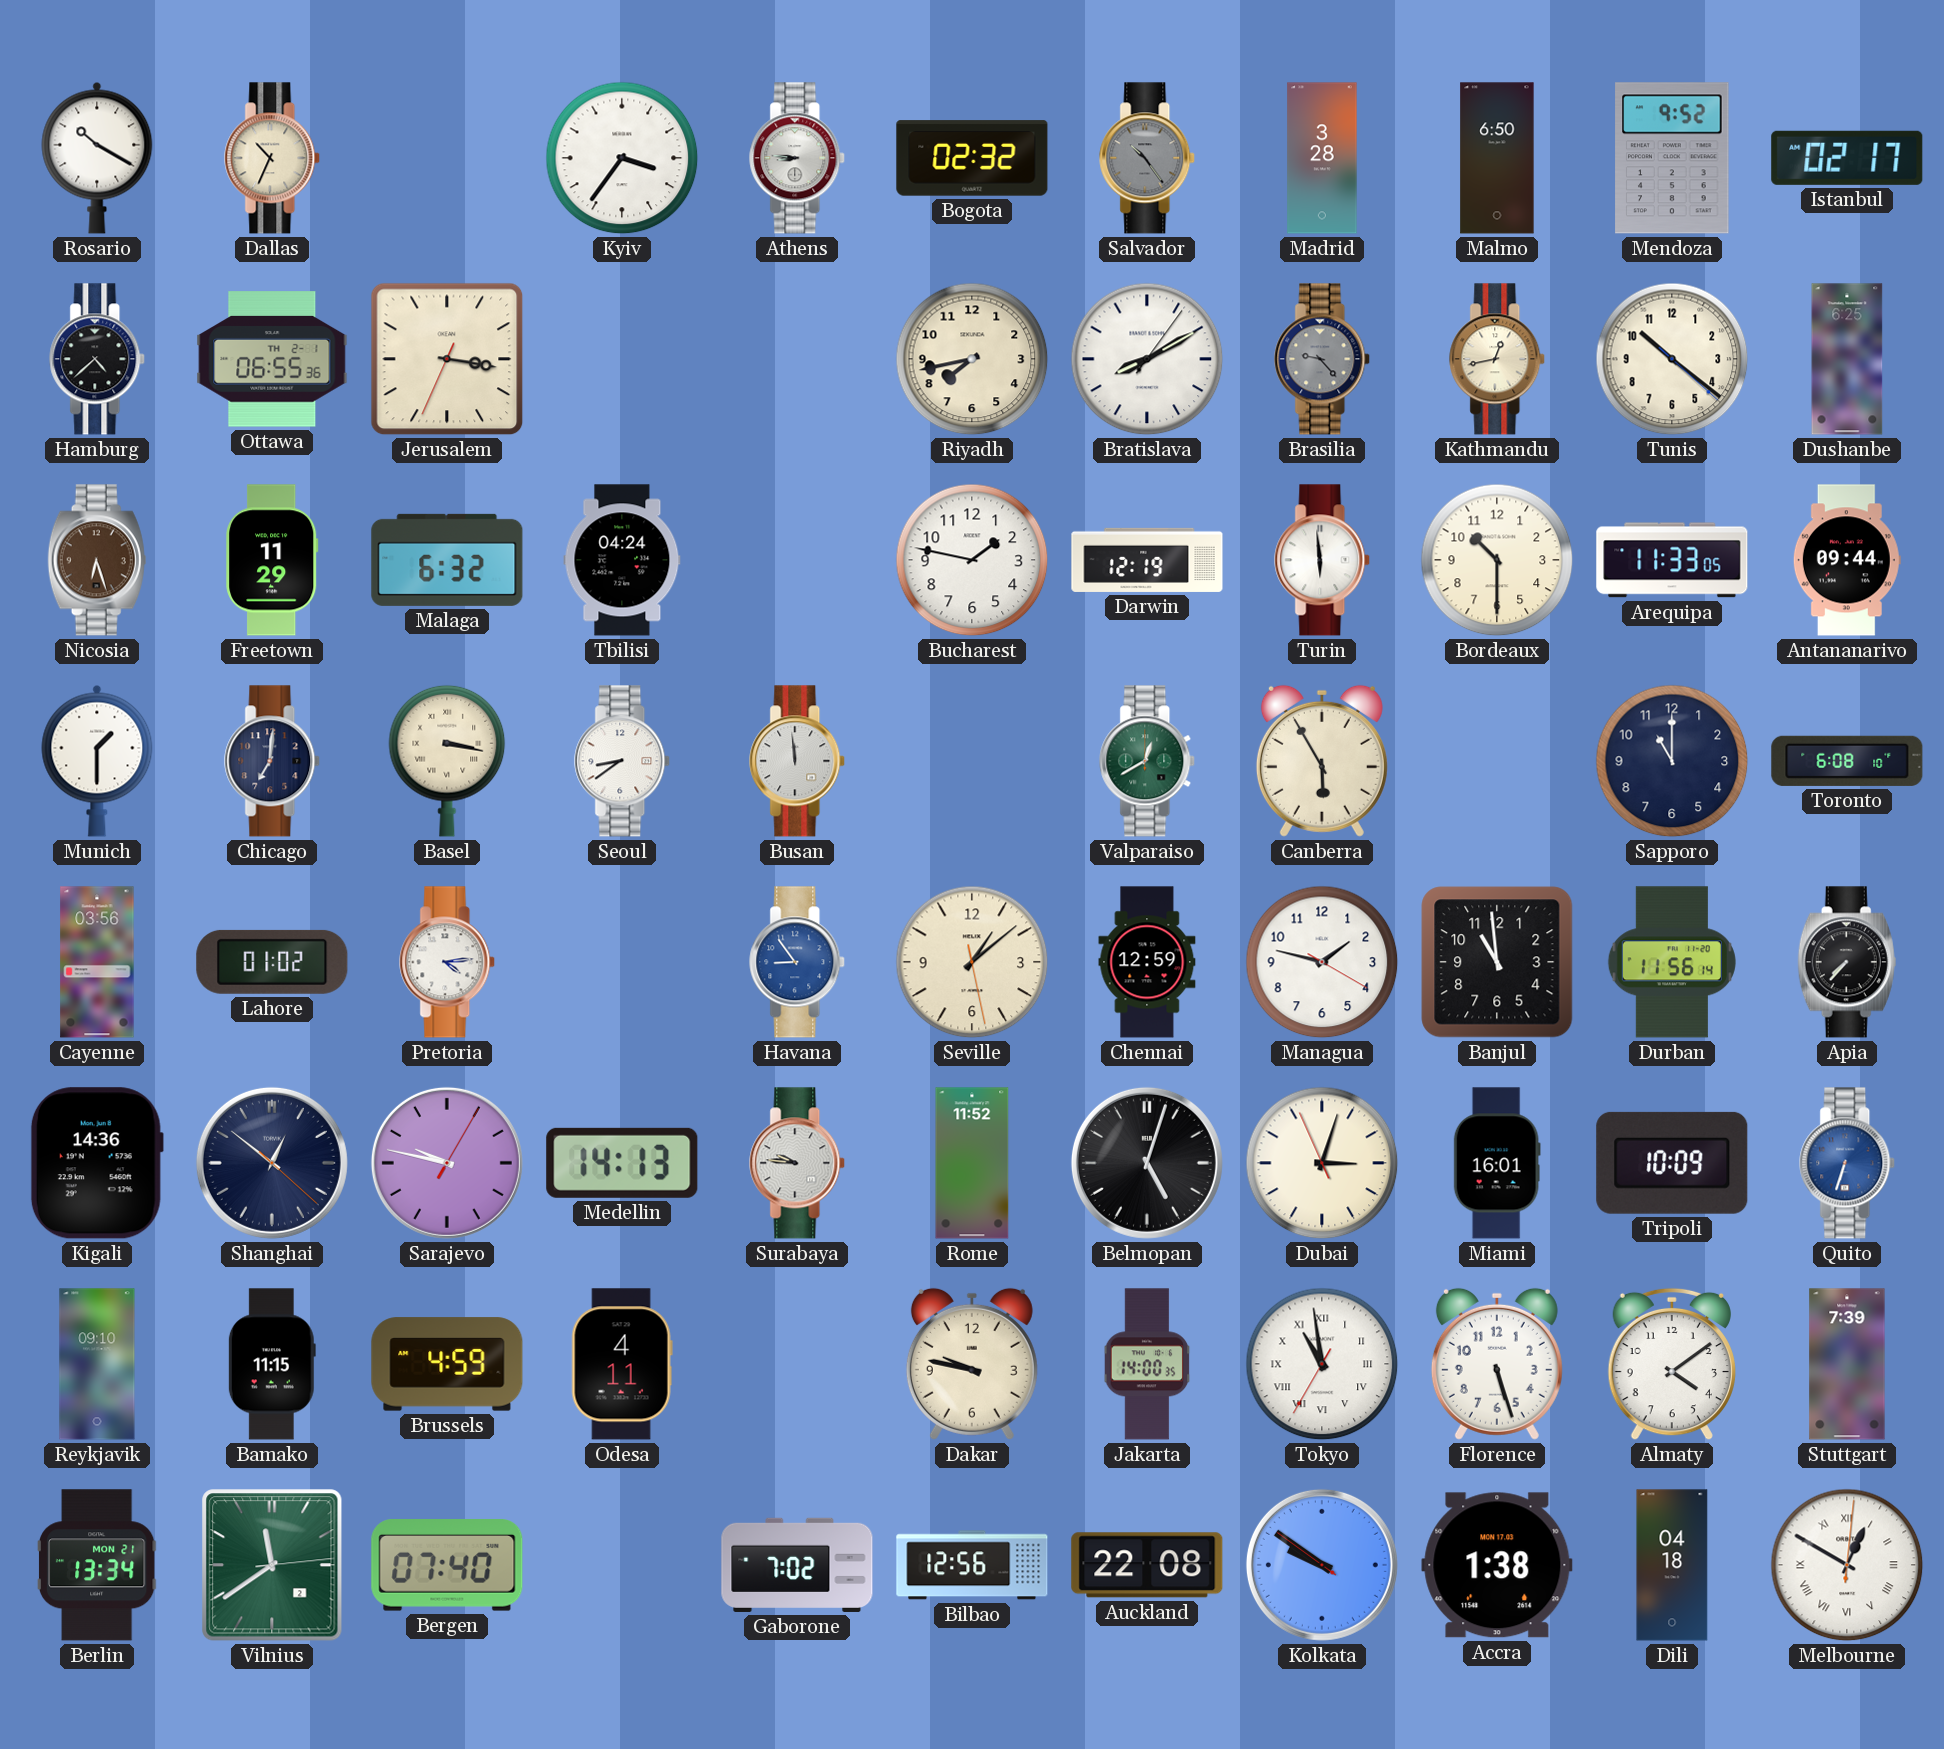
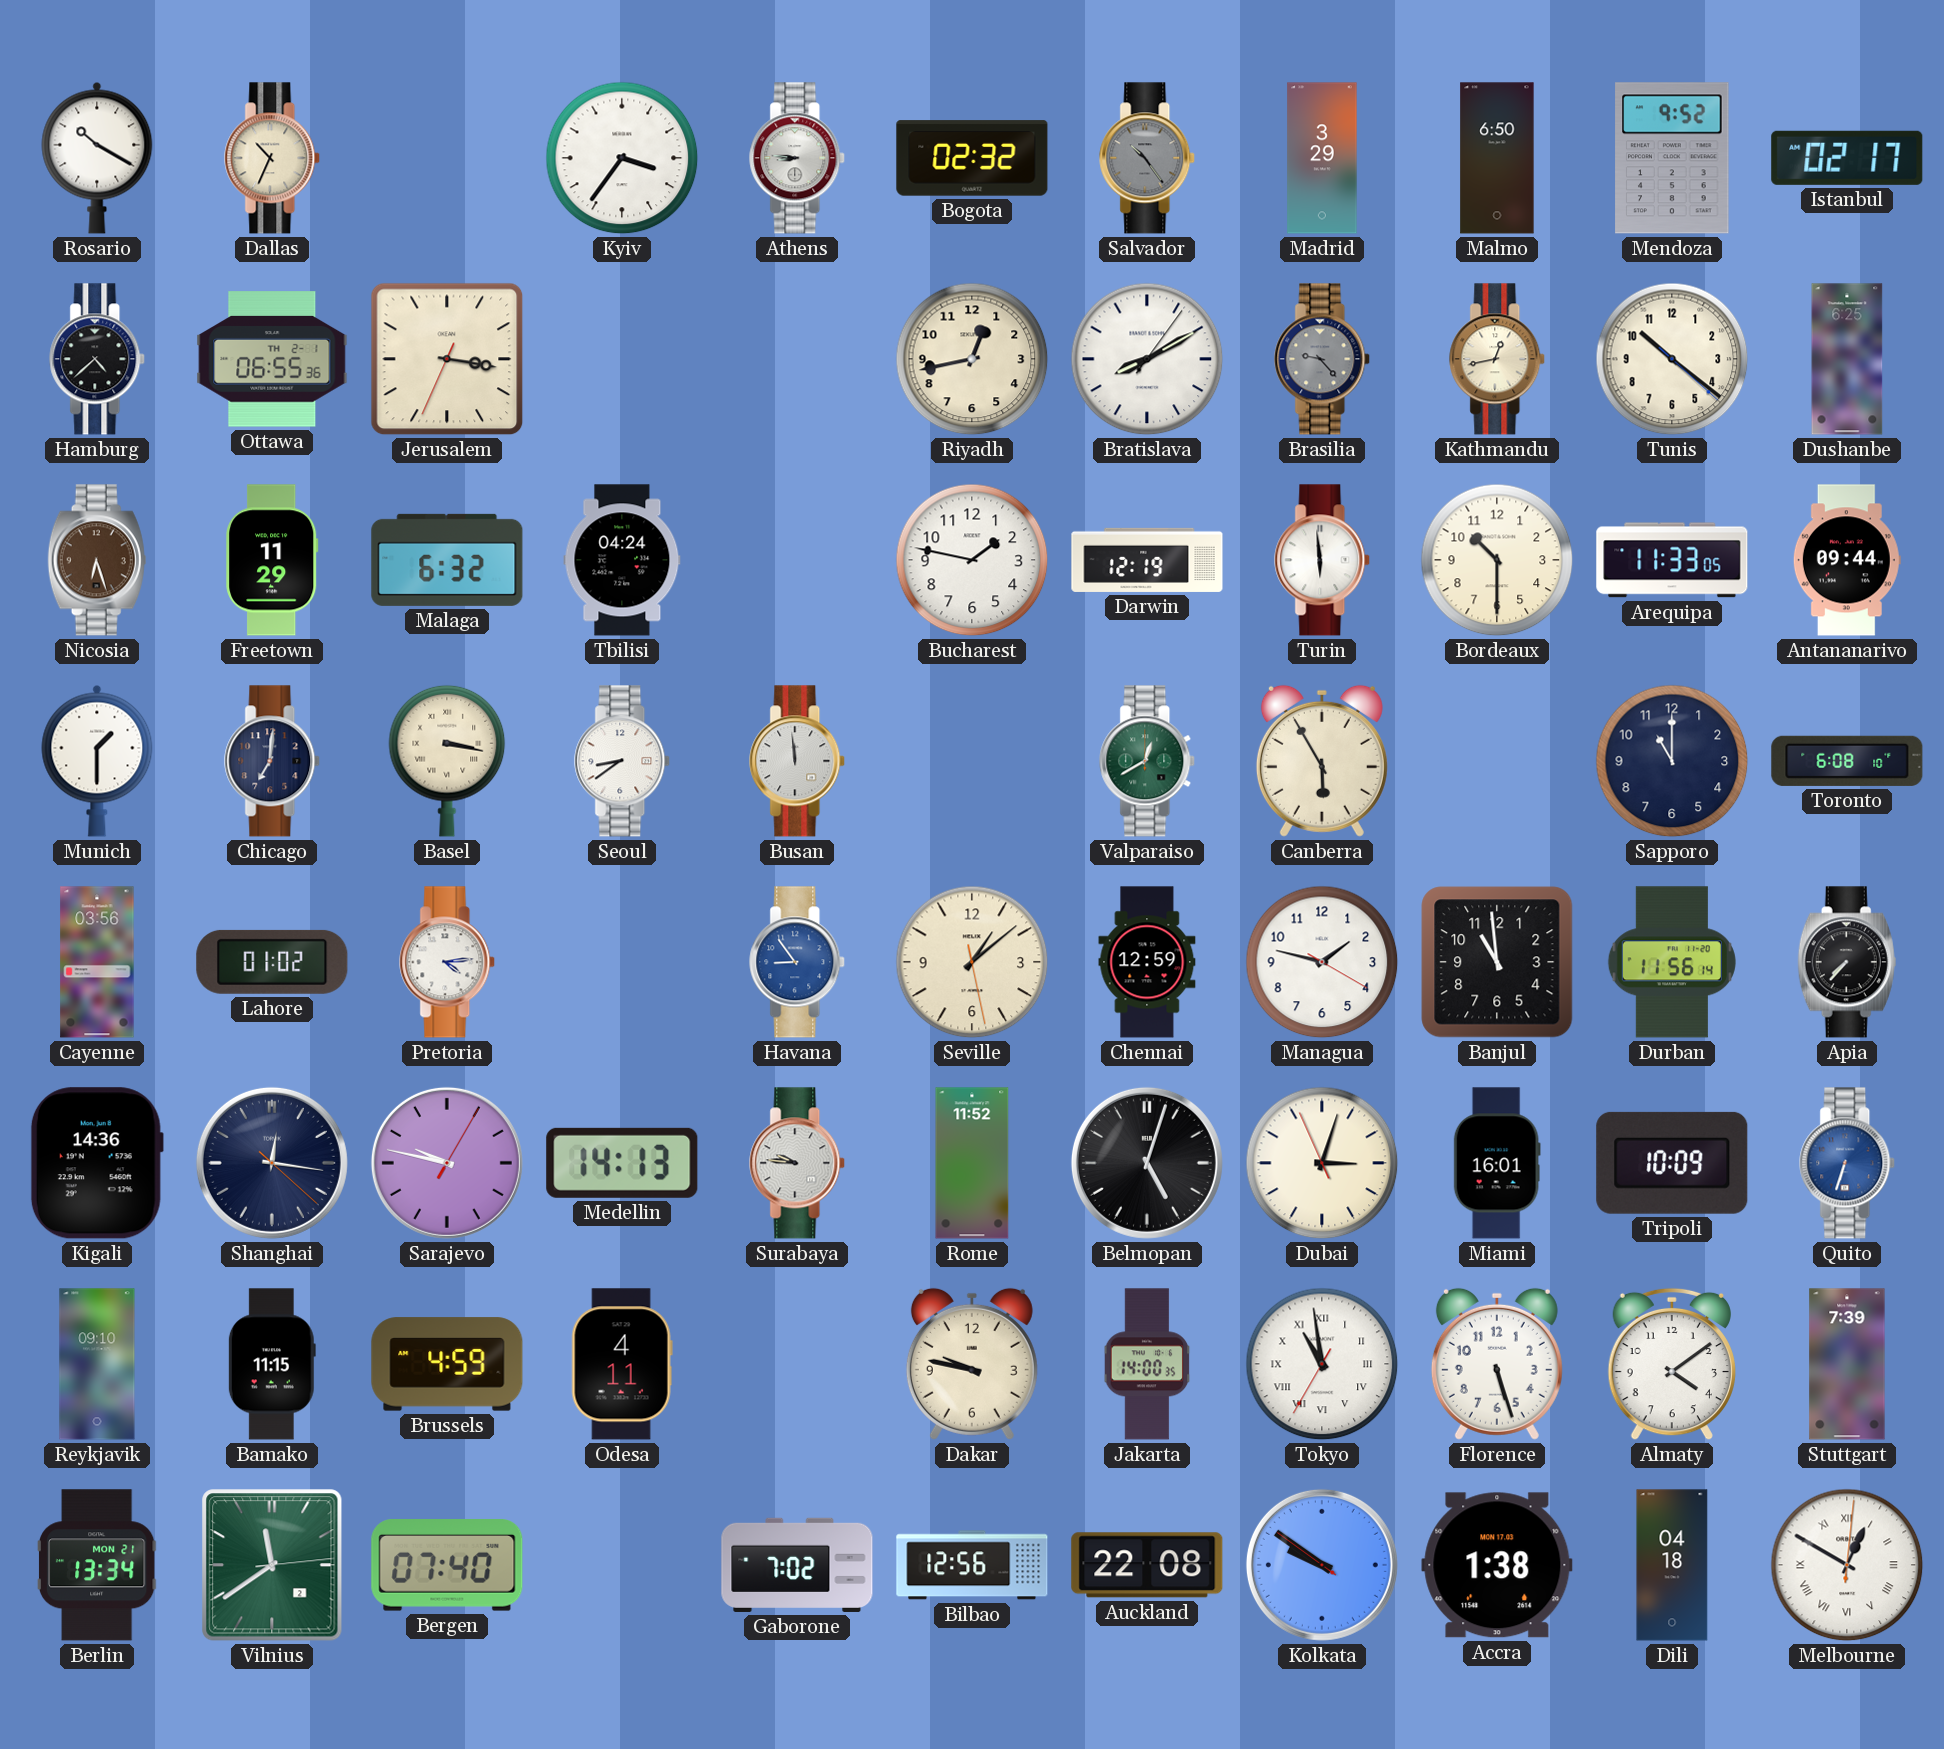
Madrid: 3:28 -> 3:29
Riyadh: 7:43 -> 12:43
Shanghai: 12:51 -> 12:16
